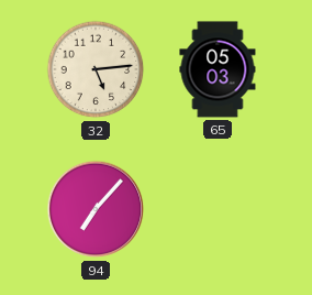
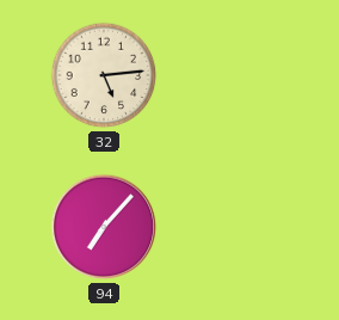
65: 05:03 -> none
